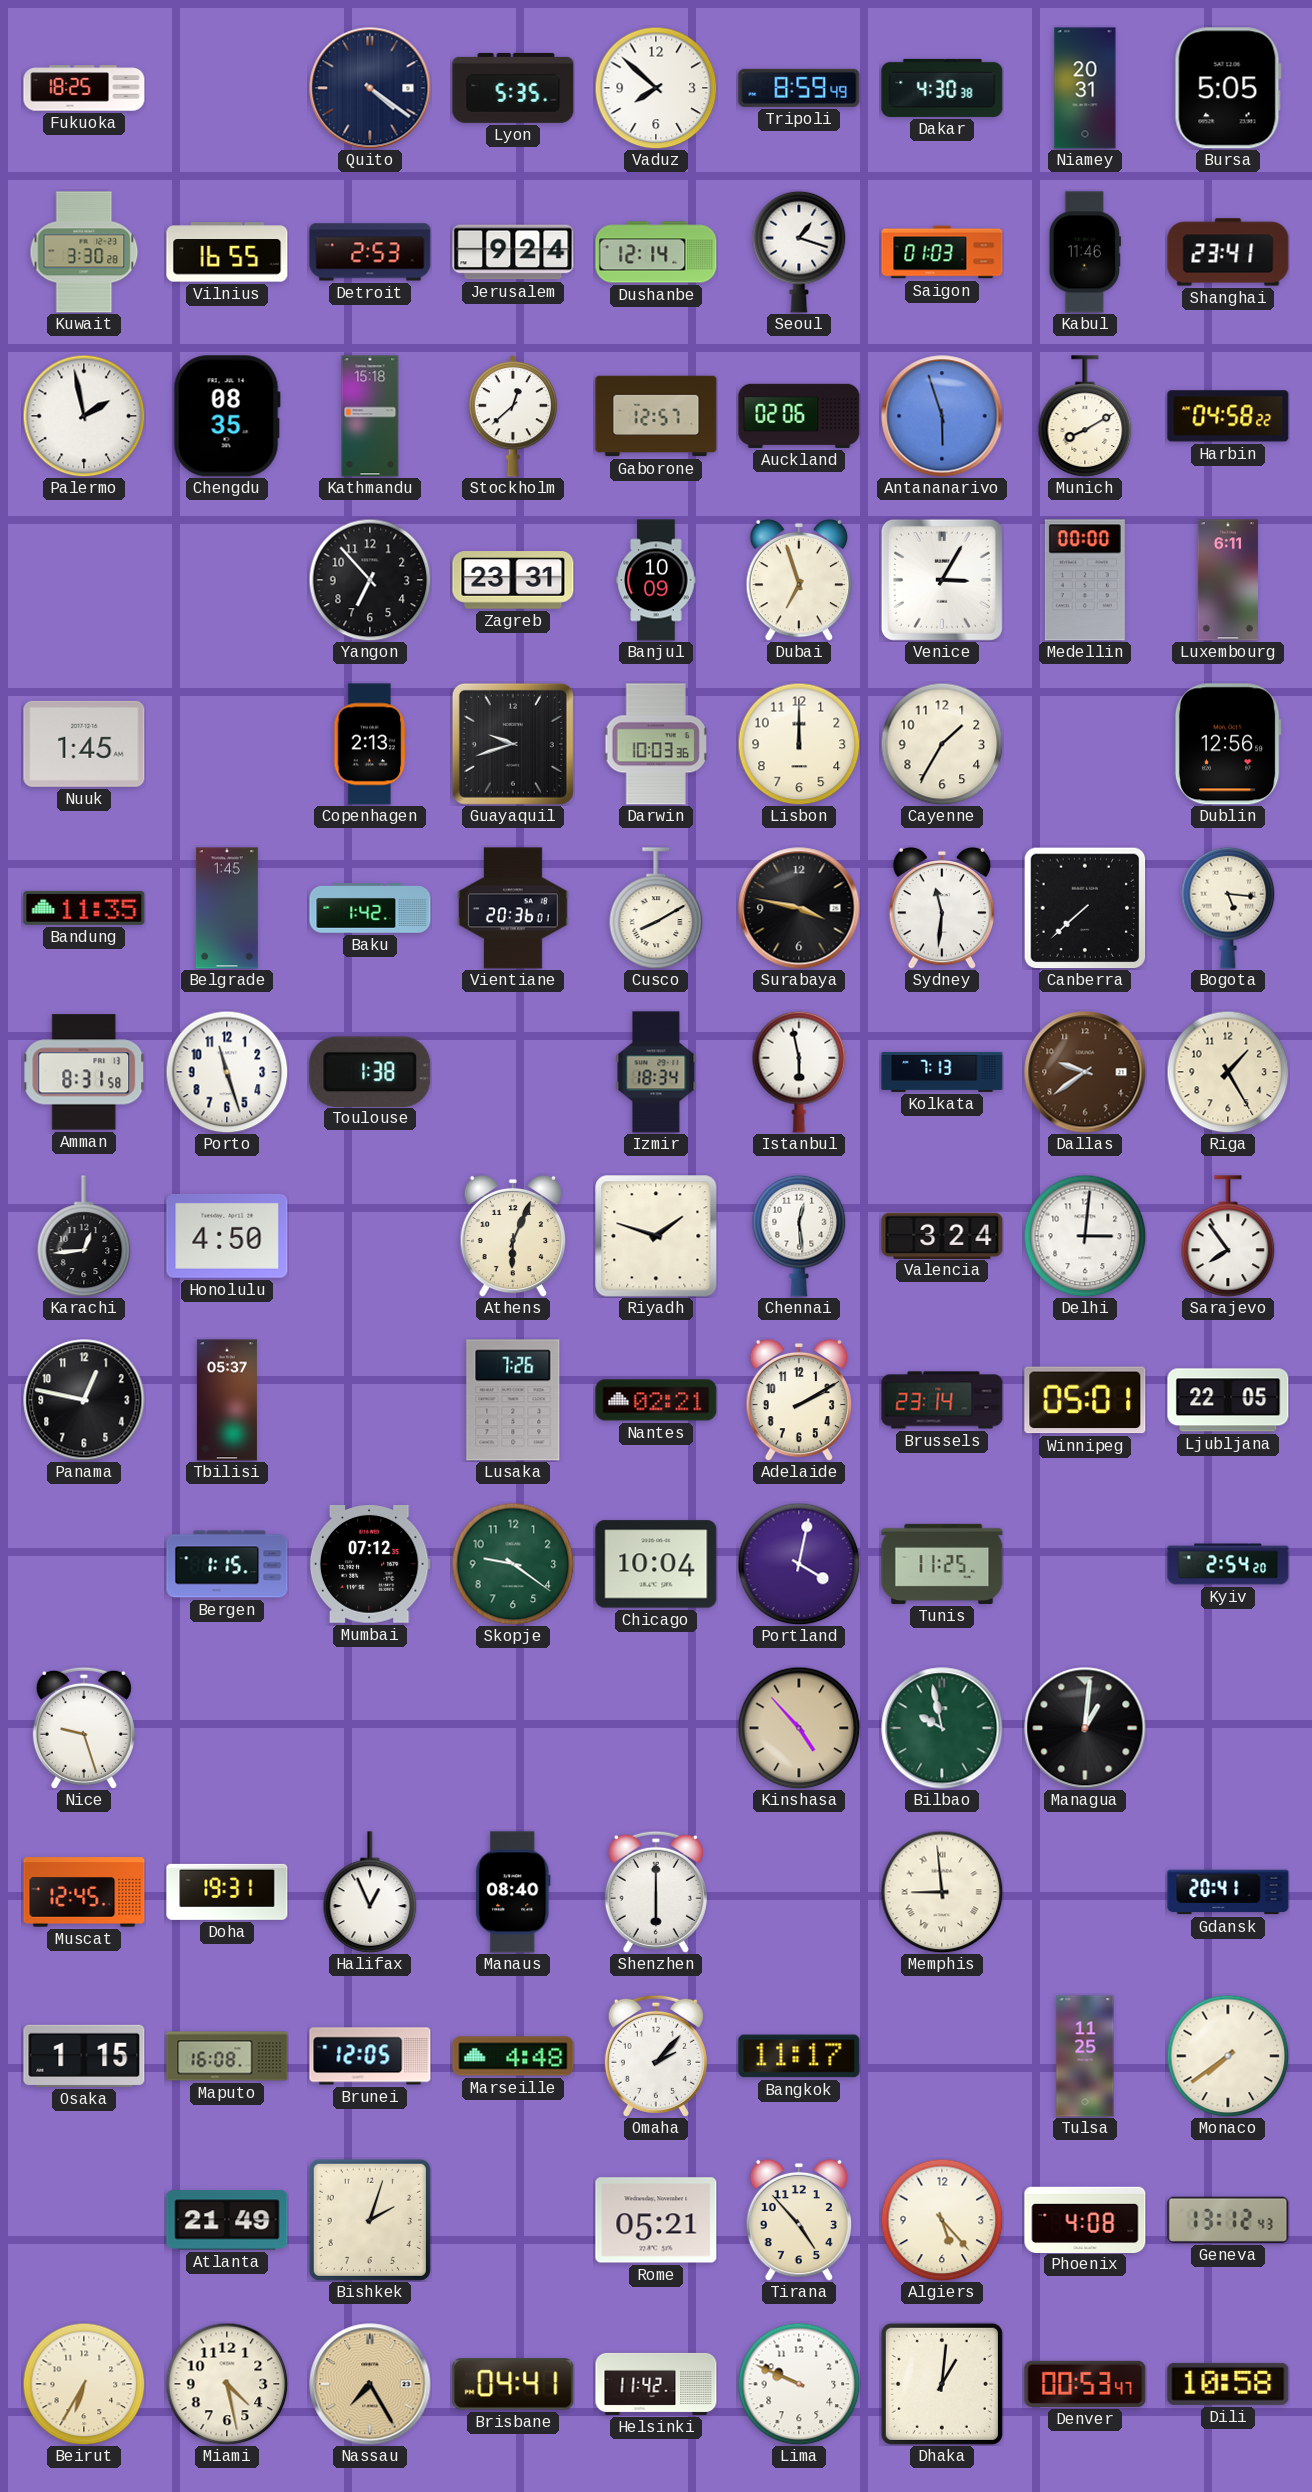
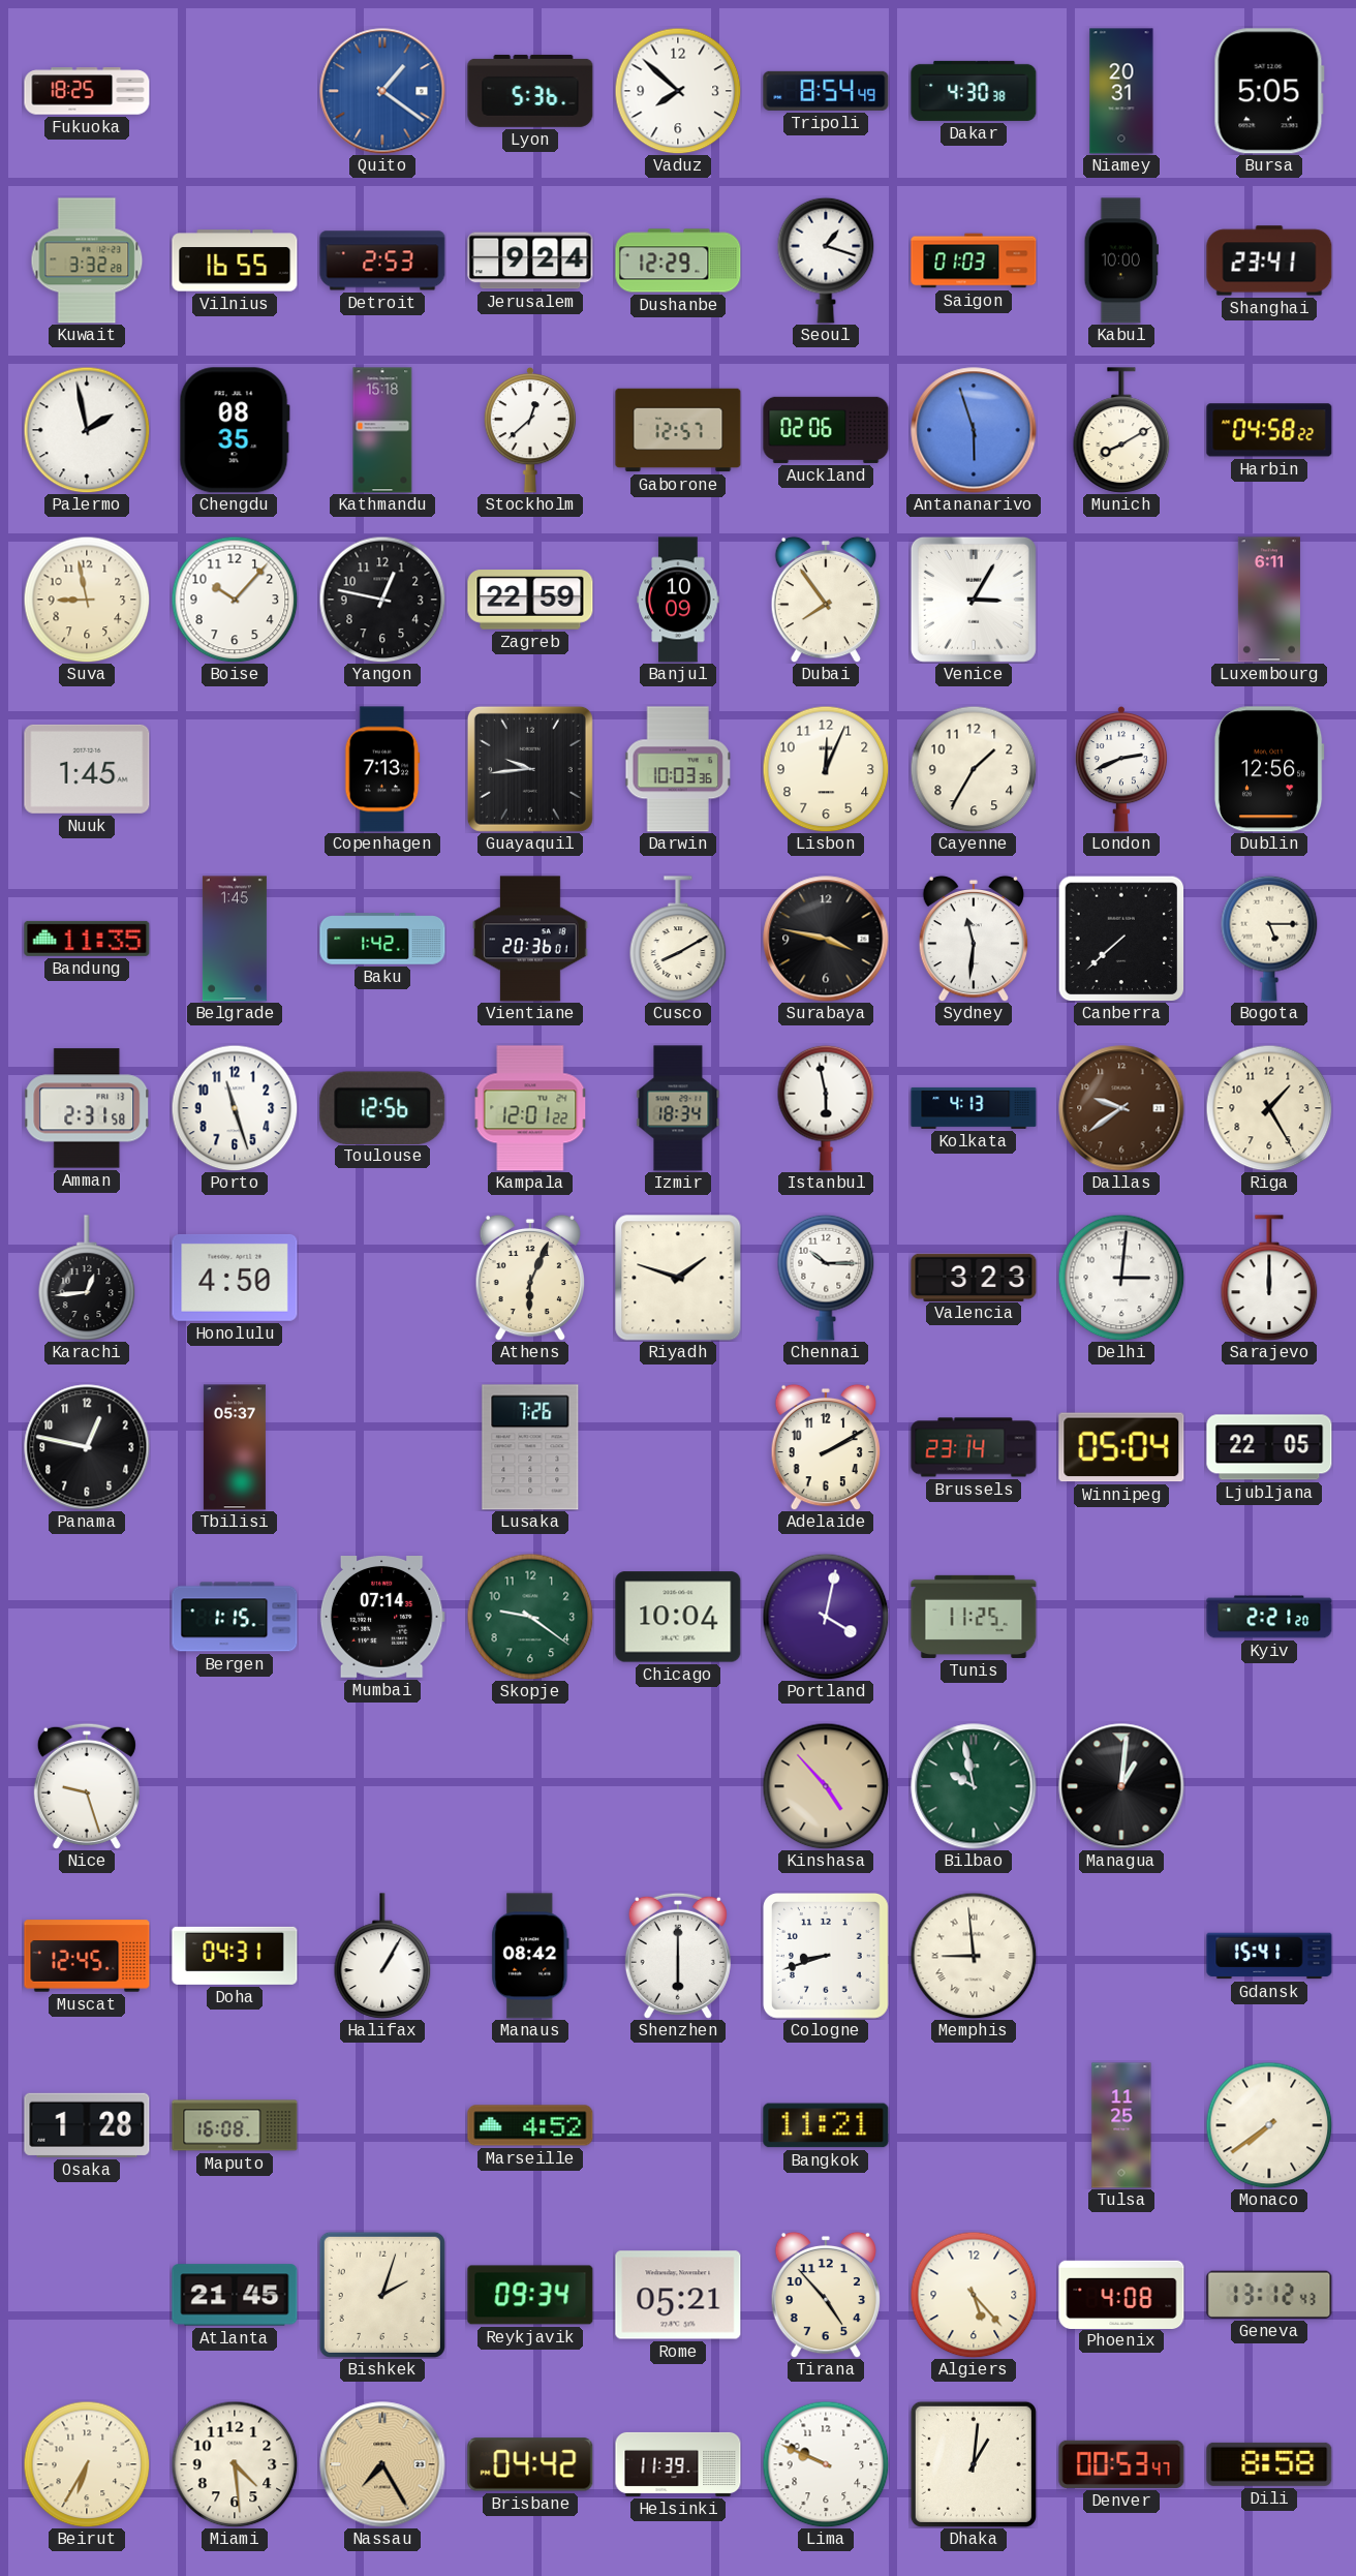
Quito: 4:21 -> 1:21
Quito dial: navy -> blue
Lyon: 5:35 -> 5:36
Tripoli: 8:59 -> 8:54
Kuwait: 3:30 -> 3:32
Dushanbe: 12:14 -> 12:29
Kabul: 11:46 -> 10:00
Suva: none -> 8:58
Boise: none -> 10:07
Yangon: 6:53 -> 12:47
Zagreb: 23:31 -> 22:59
Dubai: 6:57 -> 7:54
Medellin: 00:00 -> none
Copenhagen: 2:13 -> 7:13
Guayaquil: 9:42 -> 9:44
Lisbon: 12:00 -> 12:04
London: none -> 2:41
Bogota: 5:16 -> 5:15
Amman: 8:31 -> 2:31
Toulouse: 1:38 -> 12:56
Kampala: none -> 12:01
Kolkata: 7:13 -> 4:13
Chennai: 12:29 -> 10:15
Valencia: 3:24 -> 3:23
Sarajevo: 7:54 -> 12:00
Nantes: 02:21 -> none
Winnipeg: 05:01 -> 05:04
Mumbai: 07:12 -> 07:14
Kyiv: 2:54 -> 2:21
Doha: 19:31 -> 04:31
Halifax: 12:56 -> 1:05
Manaus: 08:40 -> 08:42
Cologne: none -> 8:42
Gdansk: 20:41 -> 15:41
Osaka: 1:15 -> 1:28
Brunei: 12:05 -> none
Marseille: 4:48 -> 4:52
Omaha: 2:07 -> none
Bangkok: 11:17 -> 11:21
Atlanta: 21:49 -> 21:45
Reykjavik: none -> 09:34
Miami: 4:28 -> 4:29
Brisbane: 04:41 -> 04:42
Helsinki: 11:42 -> 11:39
Dili: 10:58 -> 8:58
